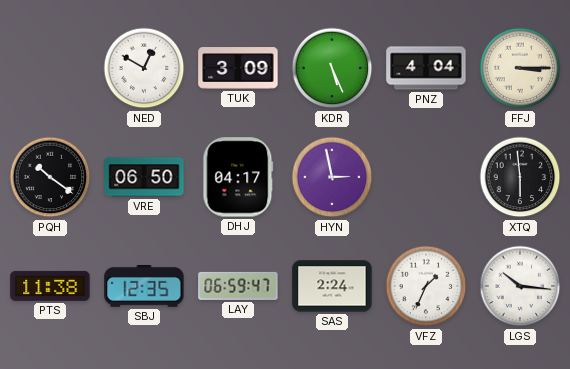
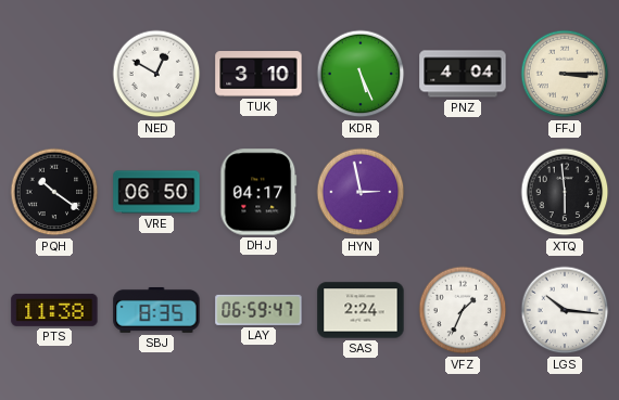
TUK: 3:09 -> 3:10
SBJ: 12:35 -> 8:35
